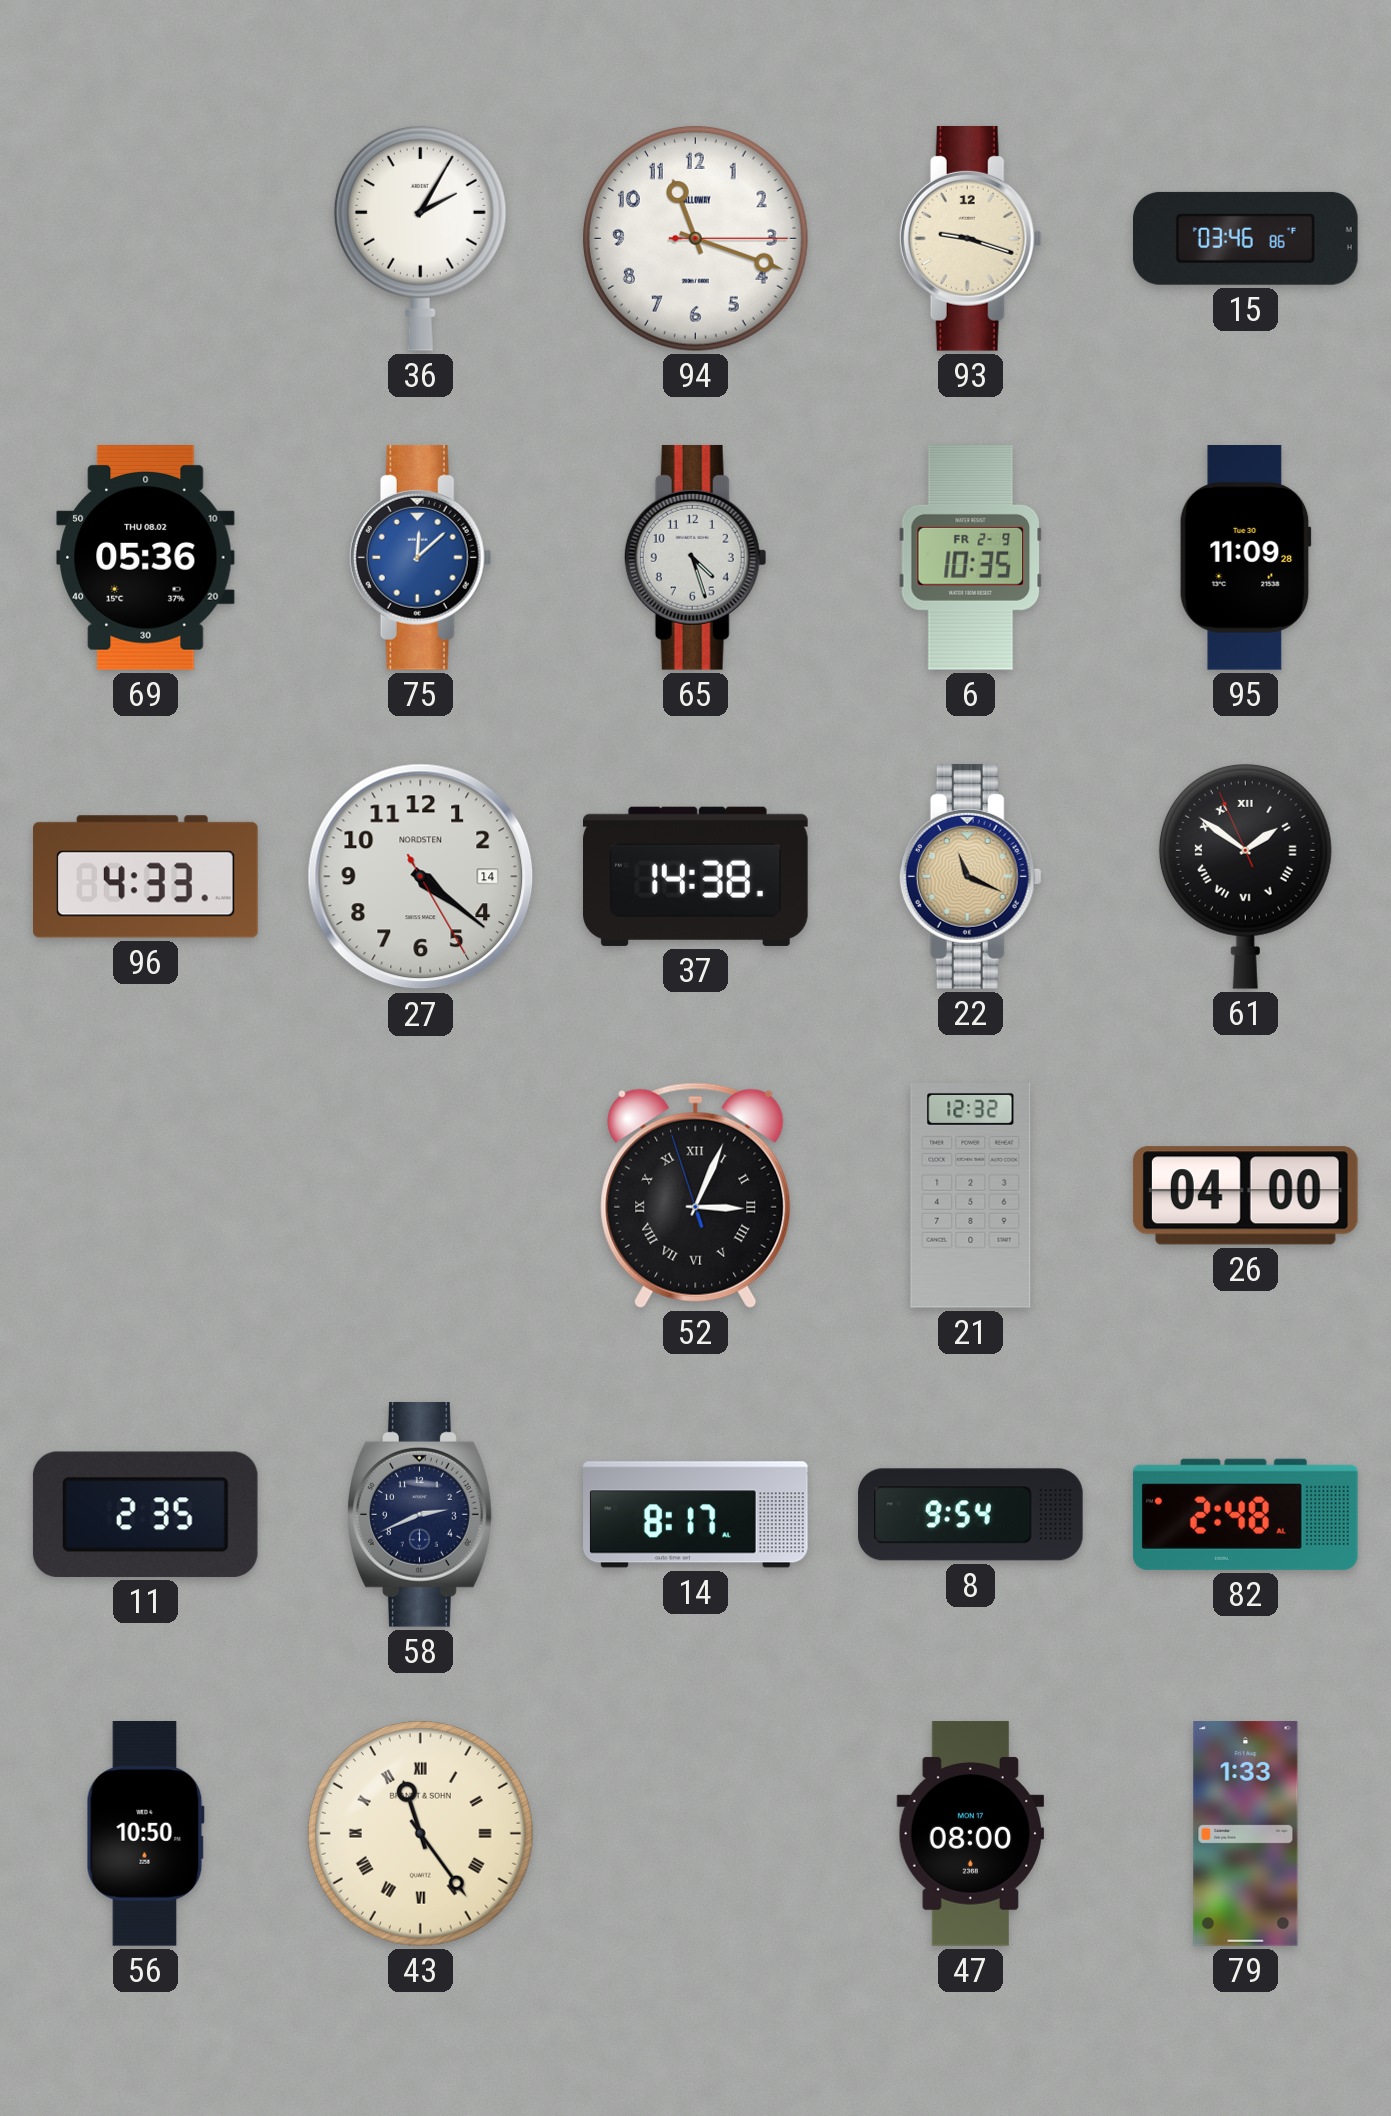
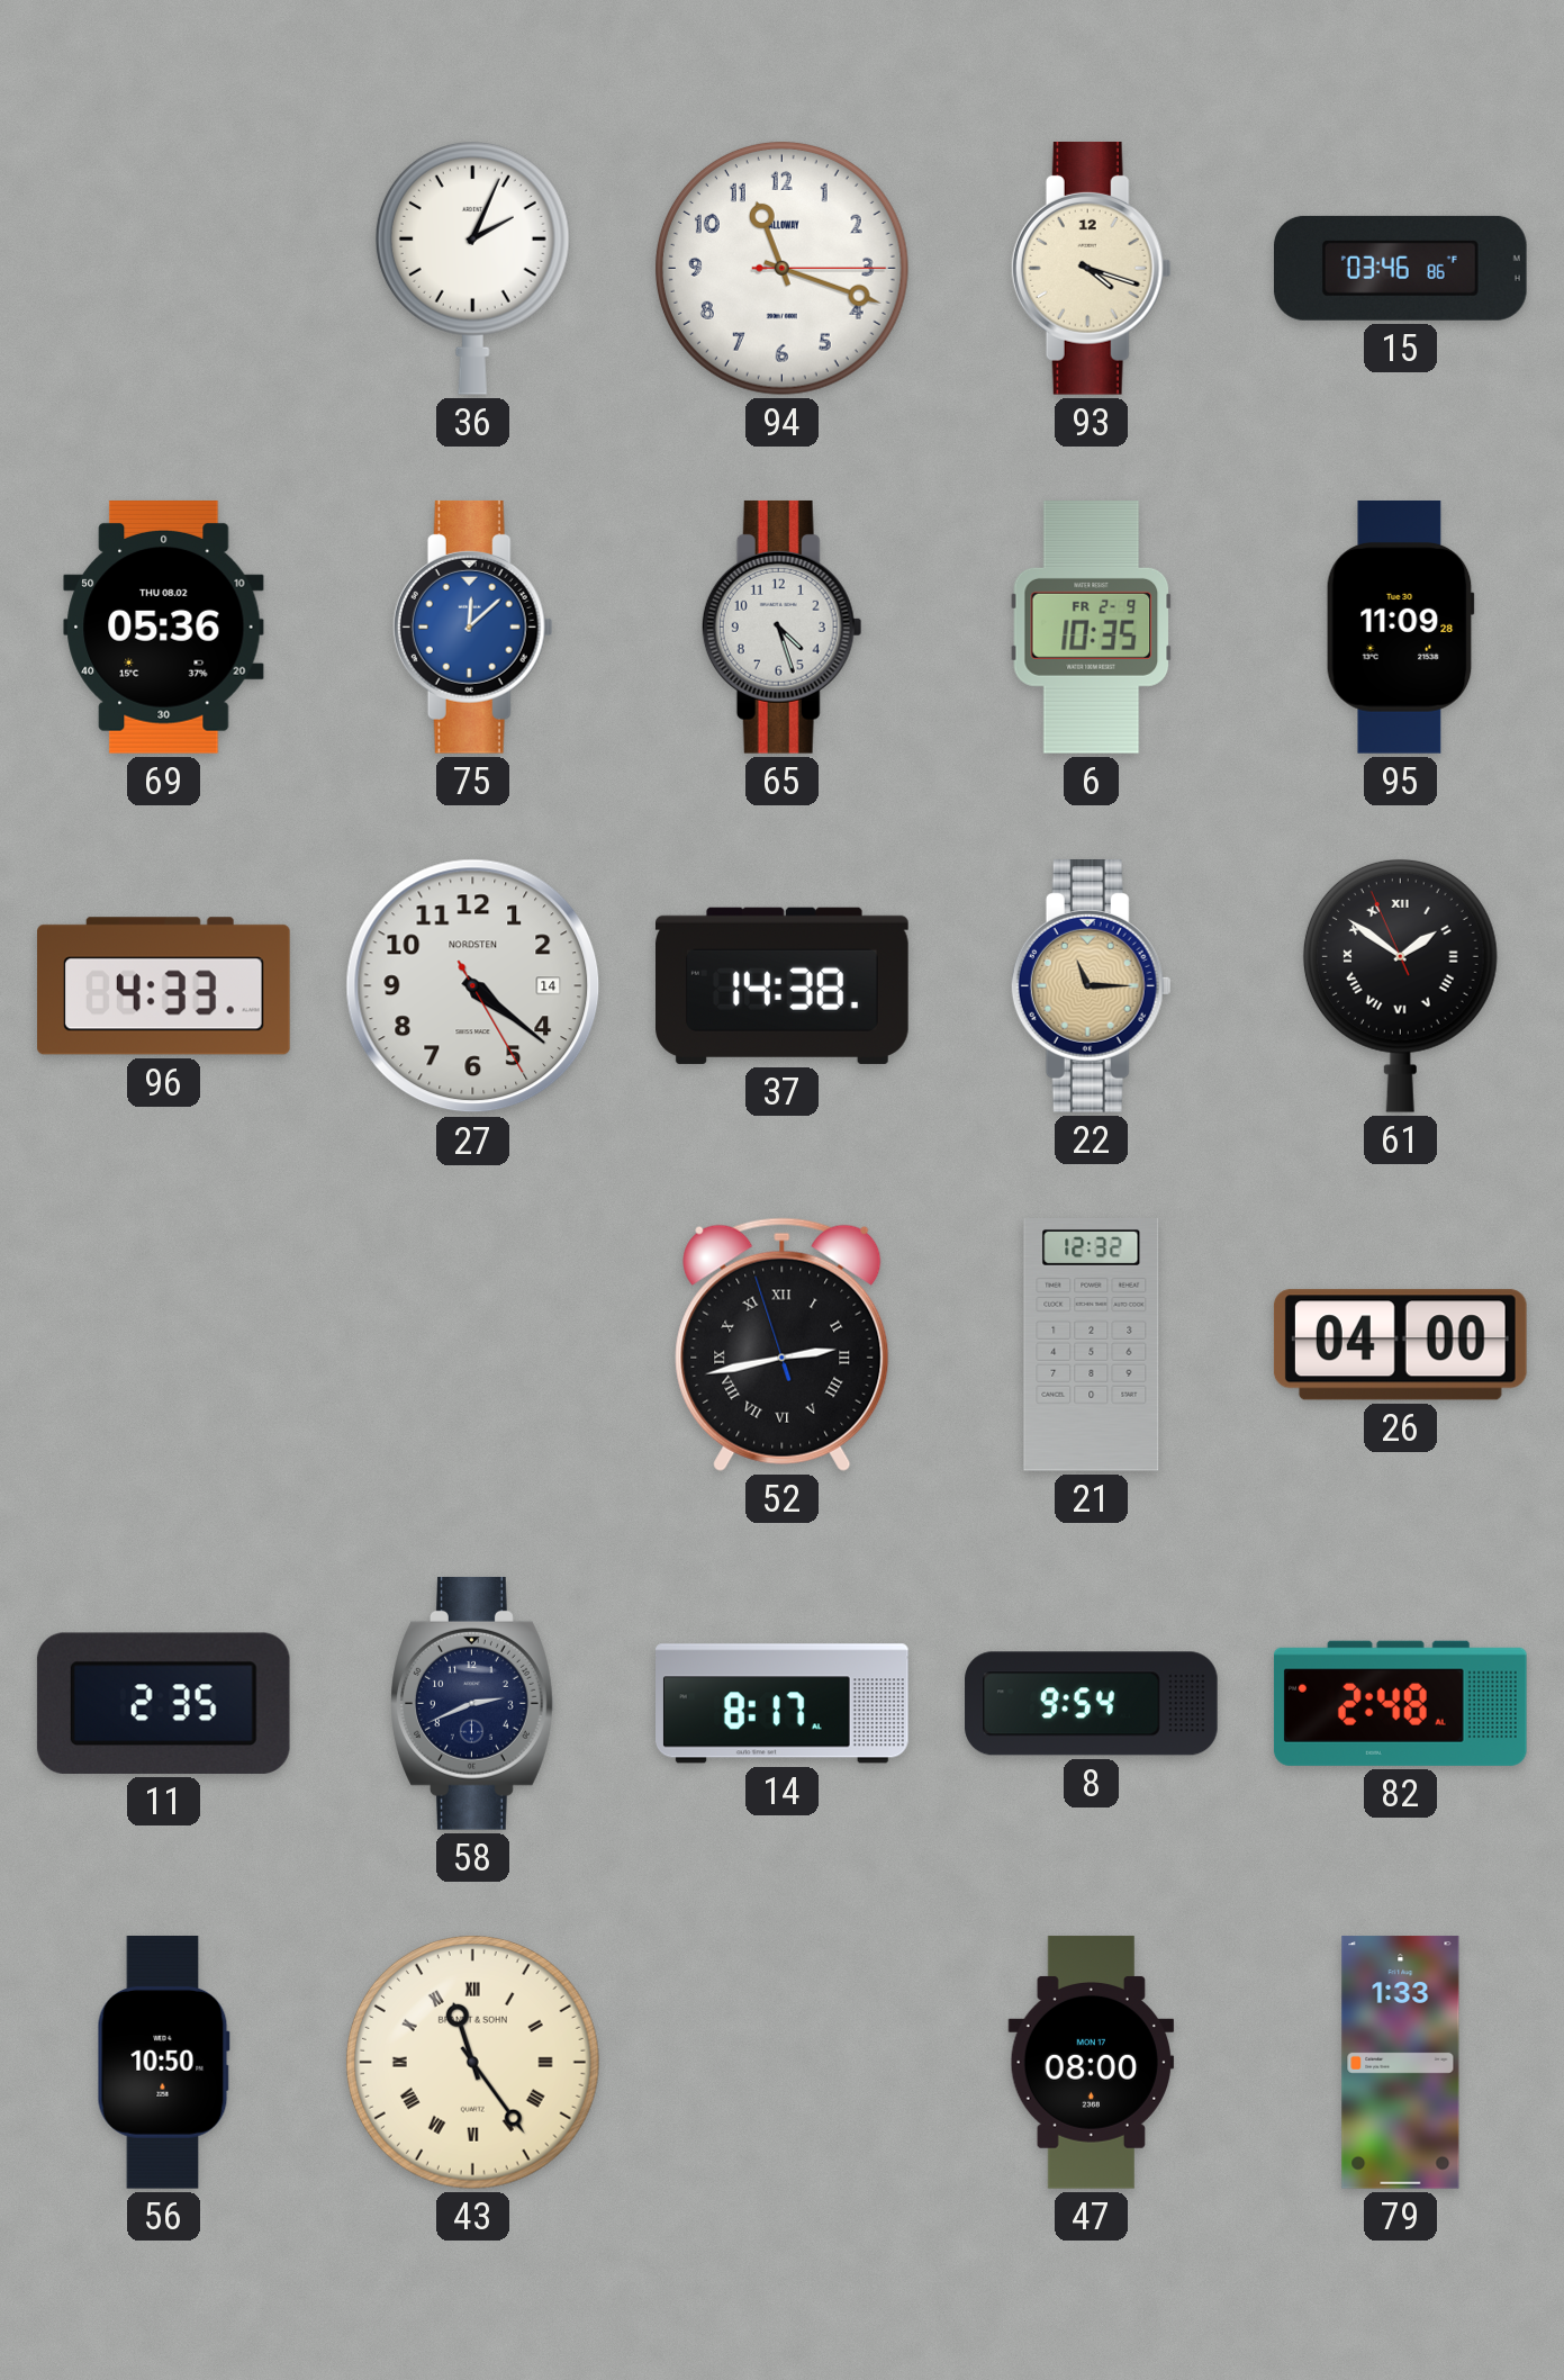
36: 2:05 -> 2:04
93: 9:18 -> 4:18
22: 11:19 -> 11:15
52: 3:03 -> 2:42
